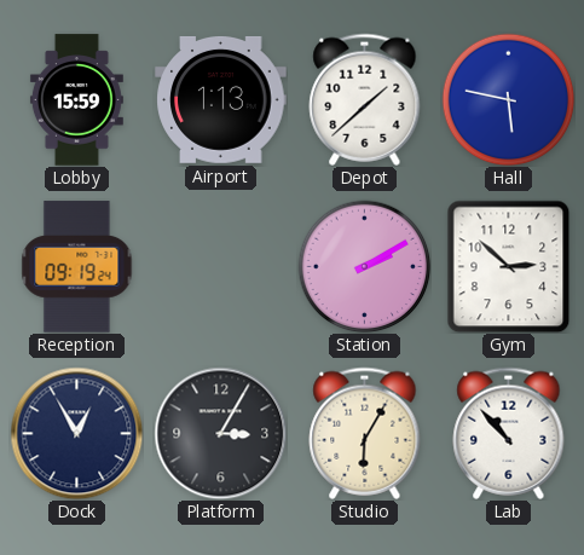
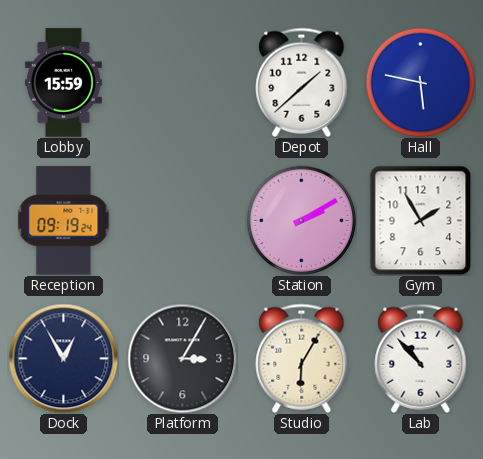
Airport: 1:13 -> none
Gym: 2:52 -> 1:55
